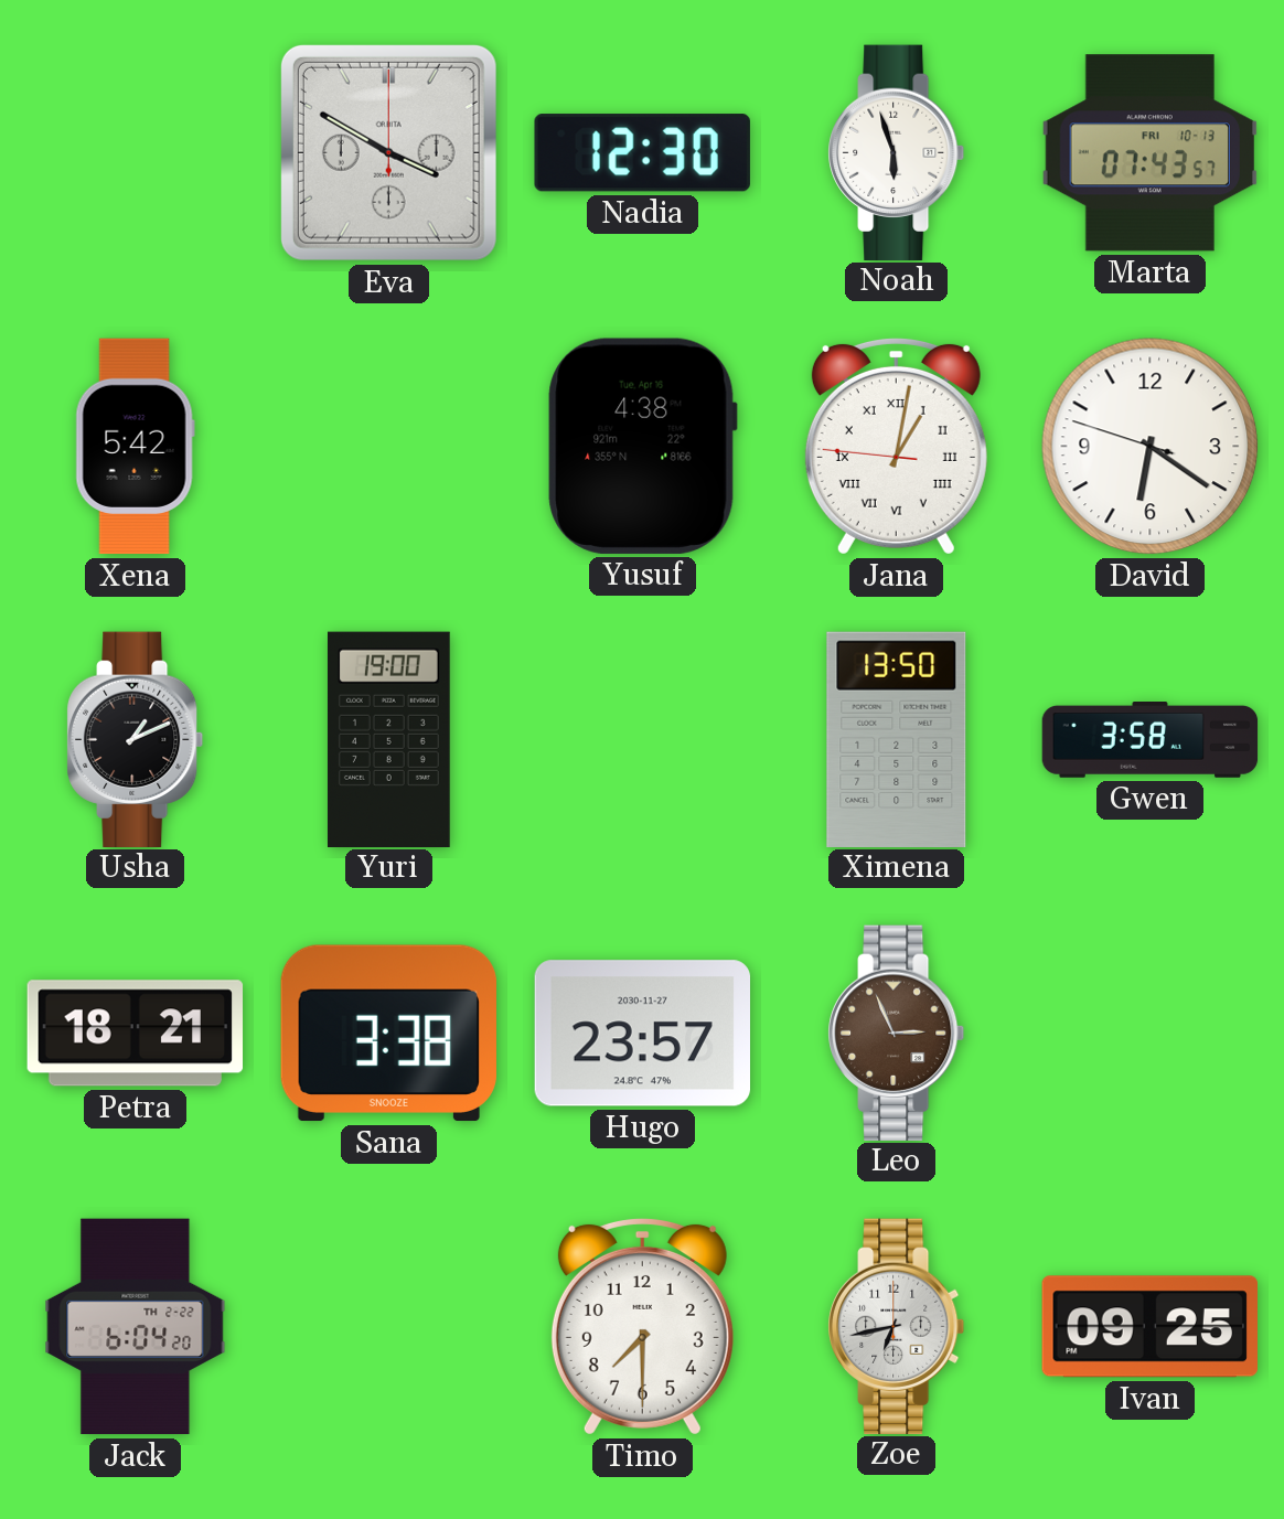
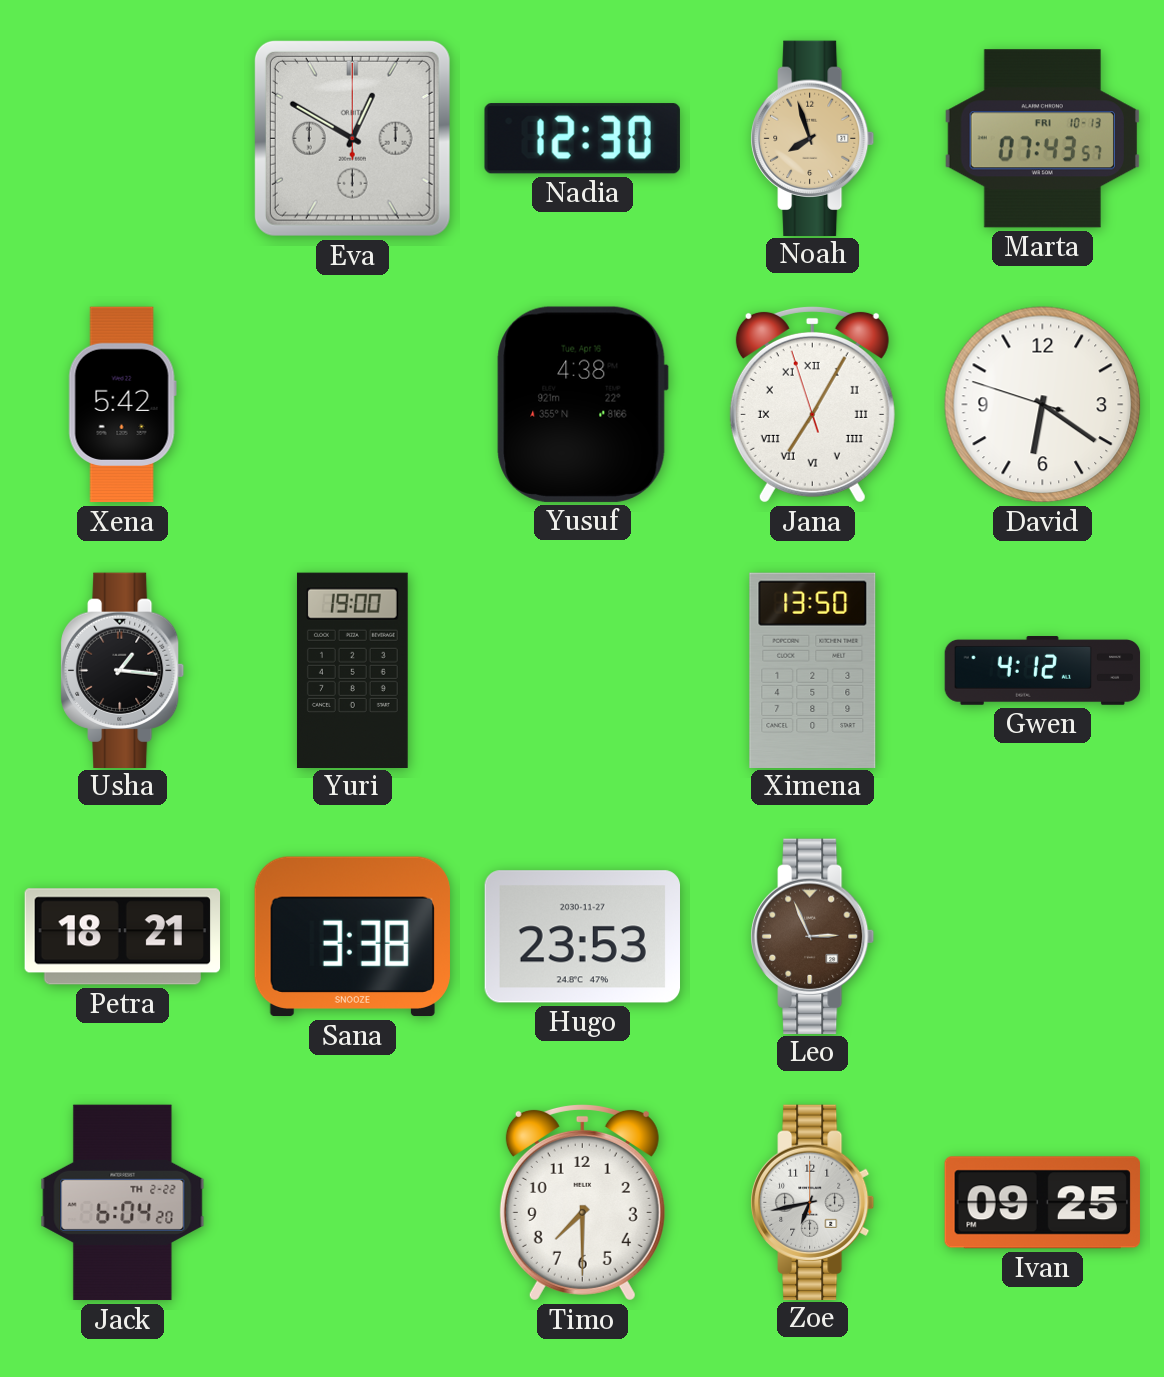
Eva: 3:50 -> 12:50
Noah: 5:57 -> 7:57
Noah dial: white -> champagne
Jana: 1:01 -> 7:04
Usha: 1:11 -> 1:16
Gwen: 3:58 -> 4:12
Hugo: 23:57 -> 23:53
